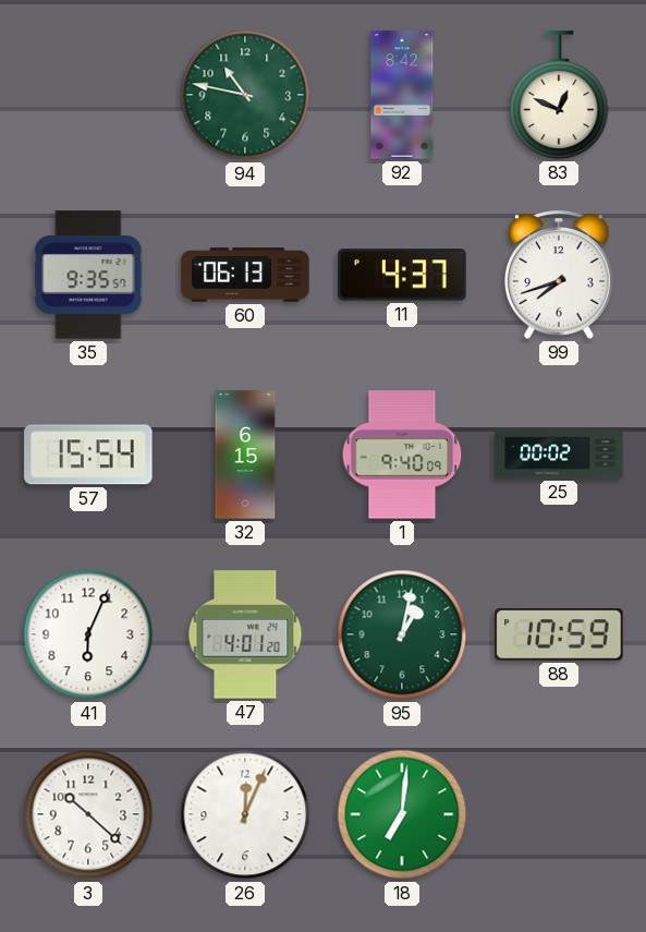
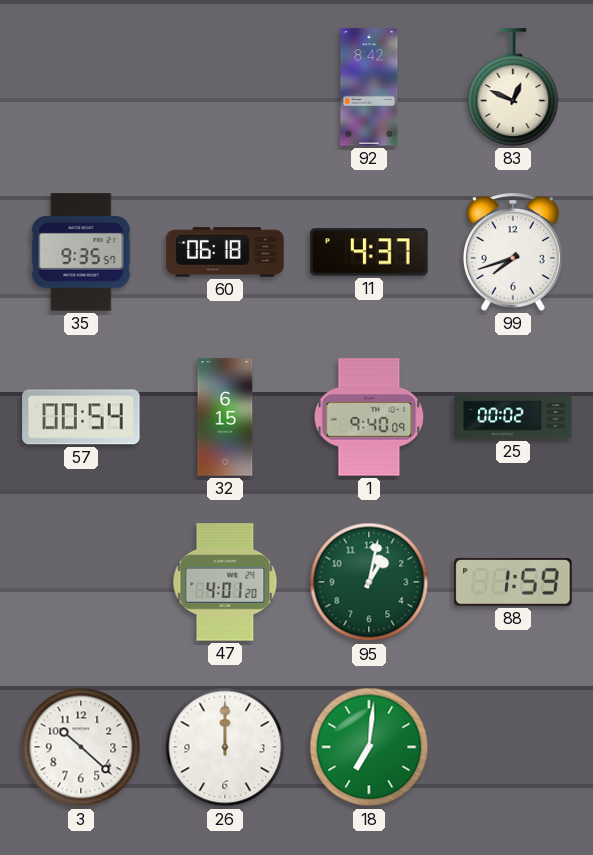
94: 10:47 -> none
60: 06:13 -> 06:18
57: 15:54 -> 00:54
41: 6:04 -> none
88: 10:59 -> 1:59
26: 12:04 -> 12:00
